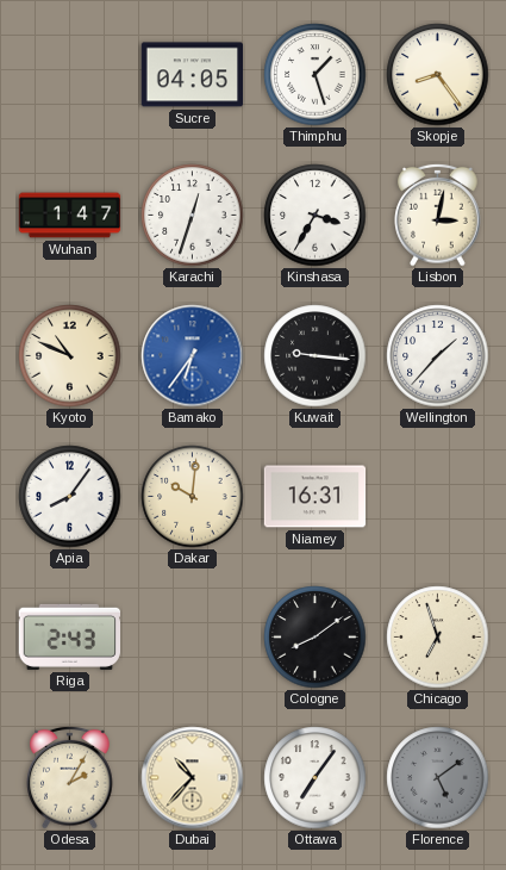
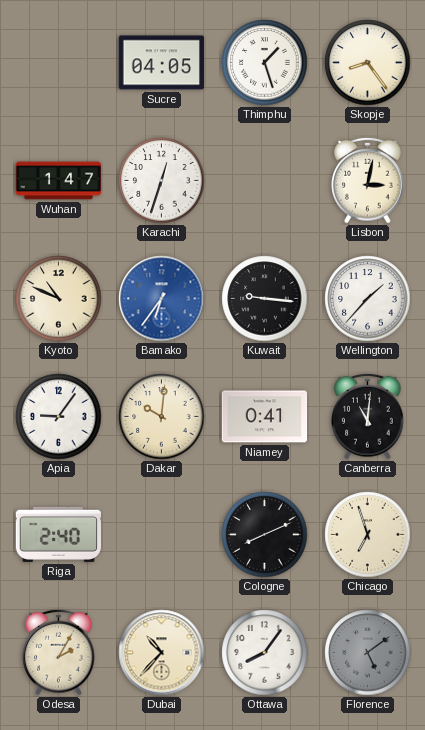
Kinshasa: 3:35 -> none
Apia: 8:06 -> 9:06
Niamey: 16:31 -> 0:41
Canberra: none -> 11:01
Riga: 2:43 -> 2:40
Cologne: 8:09 -> 8:11
Ottawa: 7:06 -> 8:06
